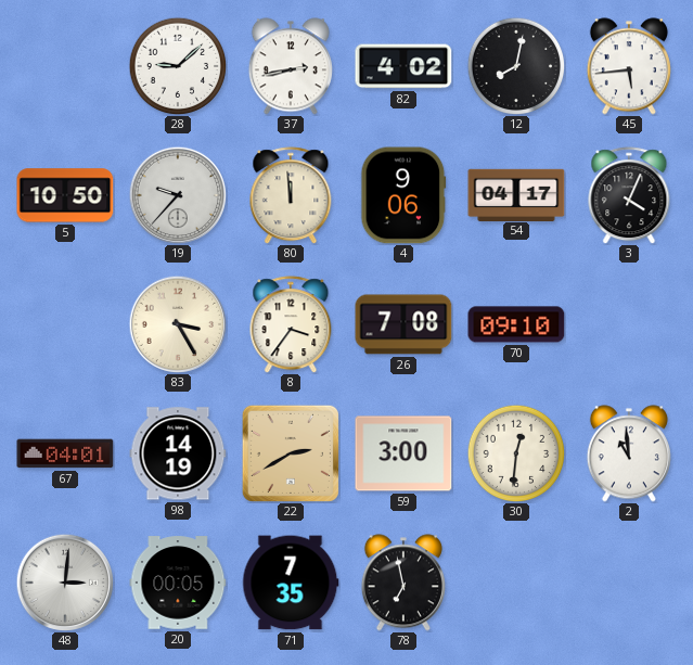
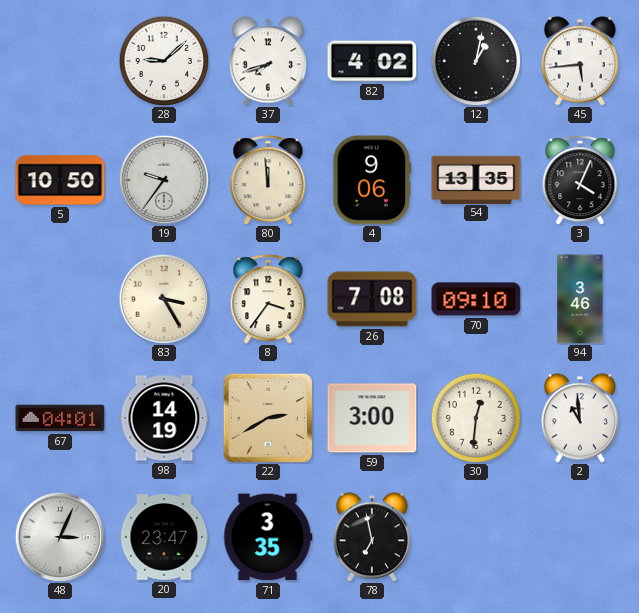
37: 2:43 -> 7:42
12: 8:02 -> 1:02
19: 9:37 -> 9:36
54: 04:17 -> 13:35
94: none -> 3:46
48: 3:01 -> 3:04
20: 00:05 -> 23:47
71: 7:35 -> 3:35
